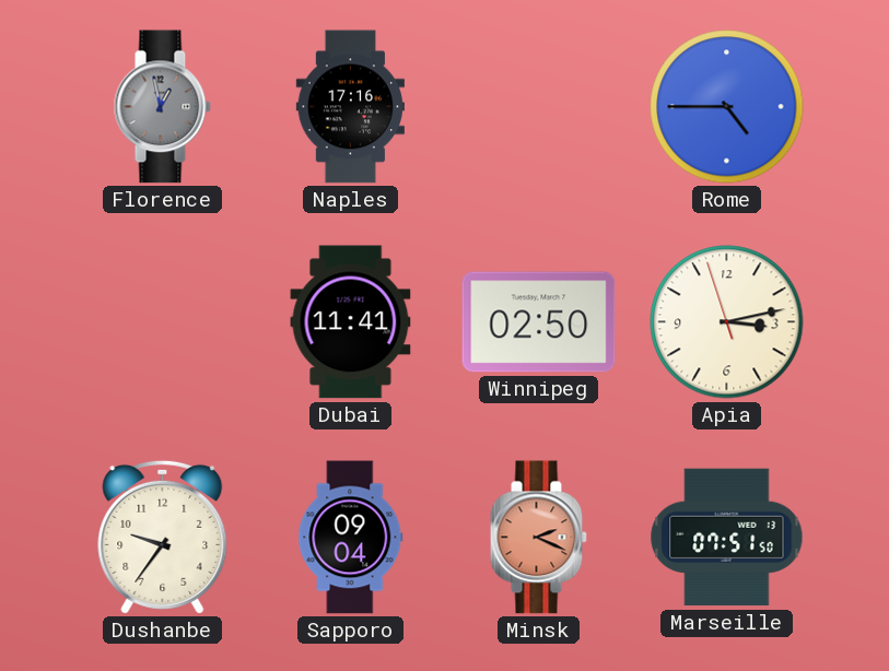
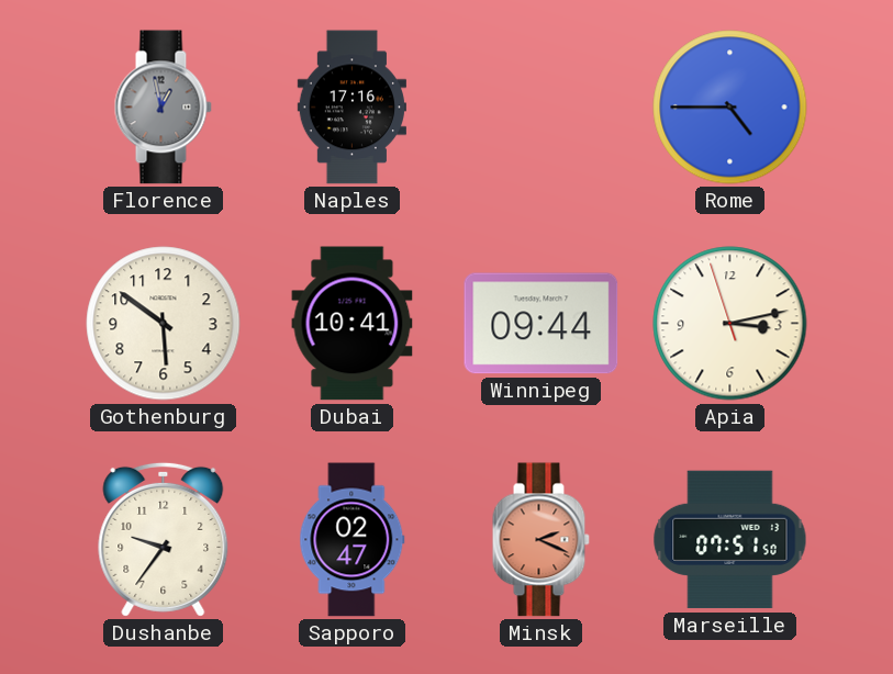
Gothenburg: none -> 5:51
Dubai: 11:41 -> 10:41
Winnipeg: 02:50 -> 09:44
Sapporo: 09:04 -> 02:47
